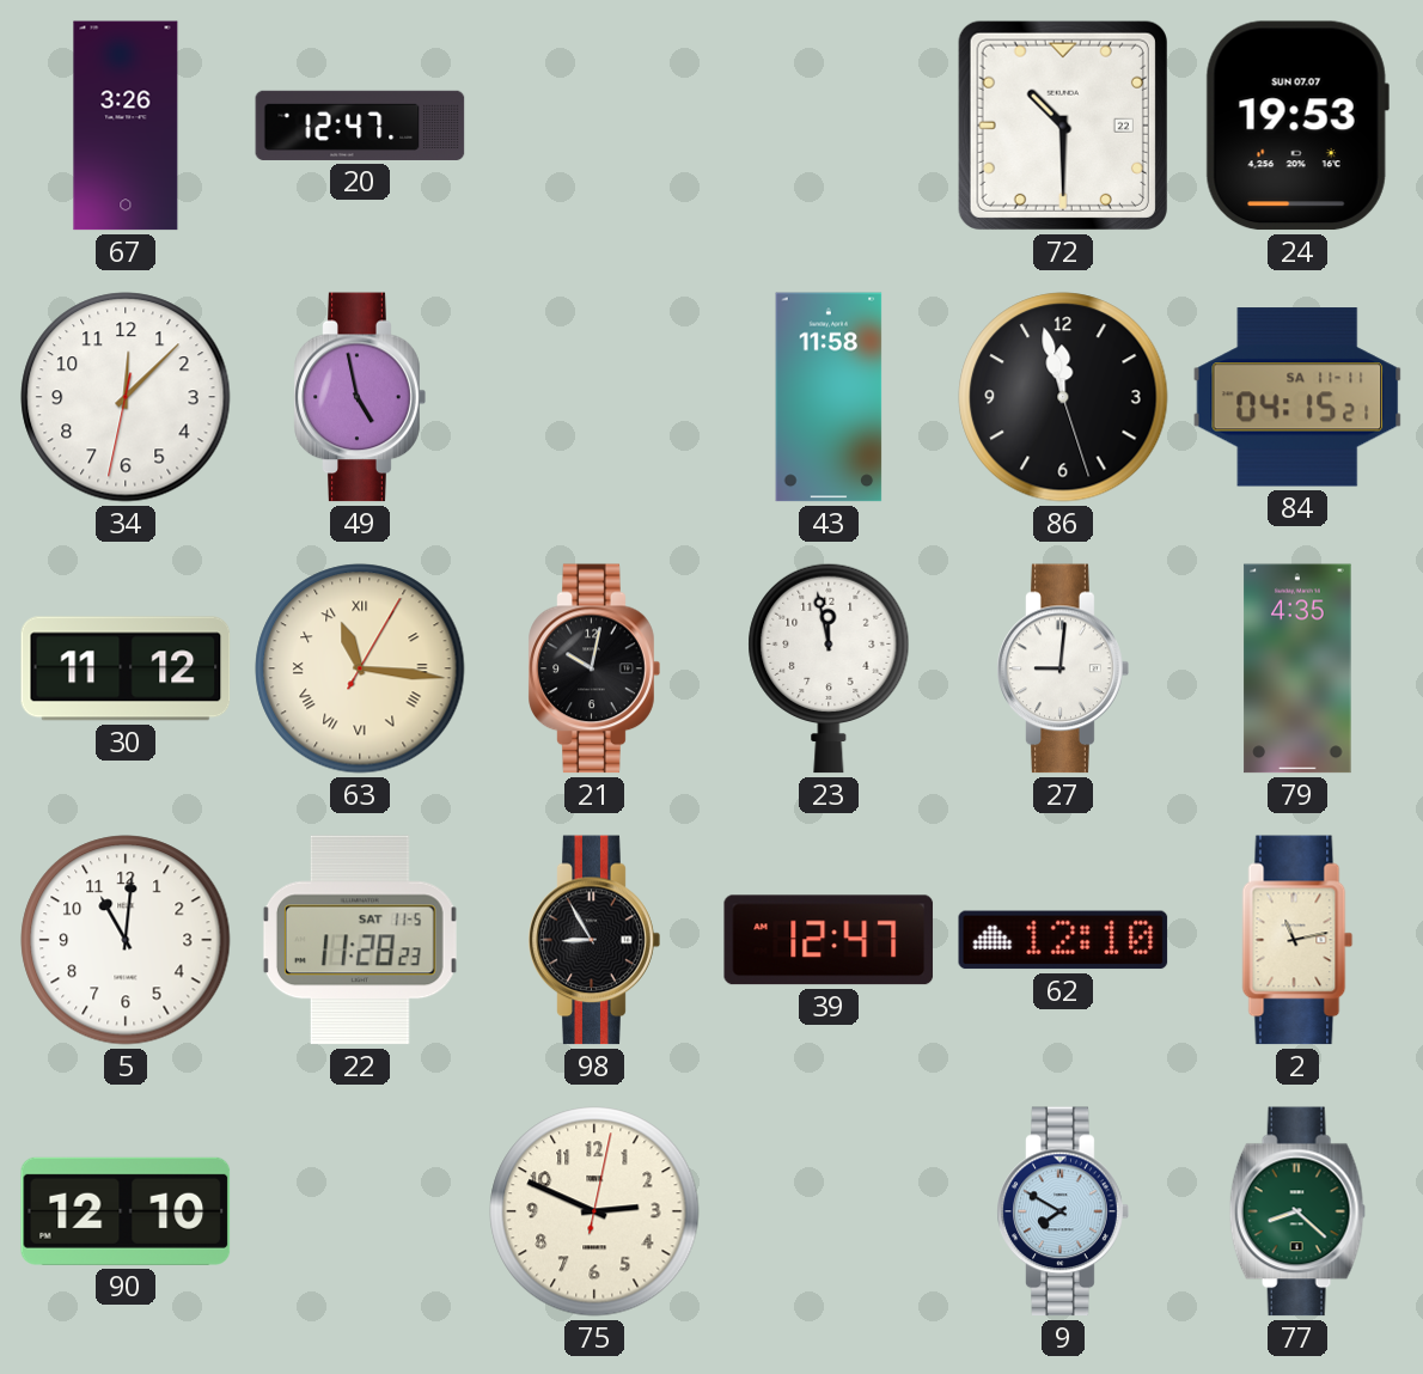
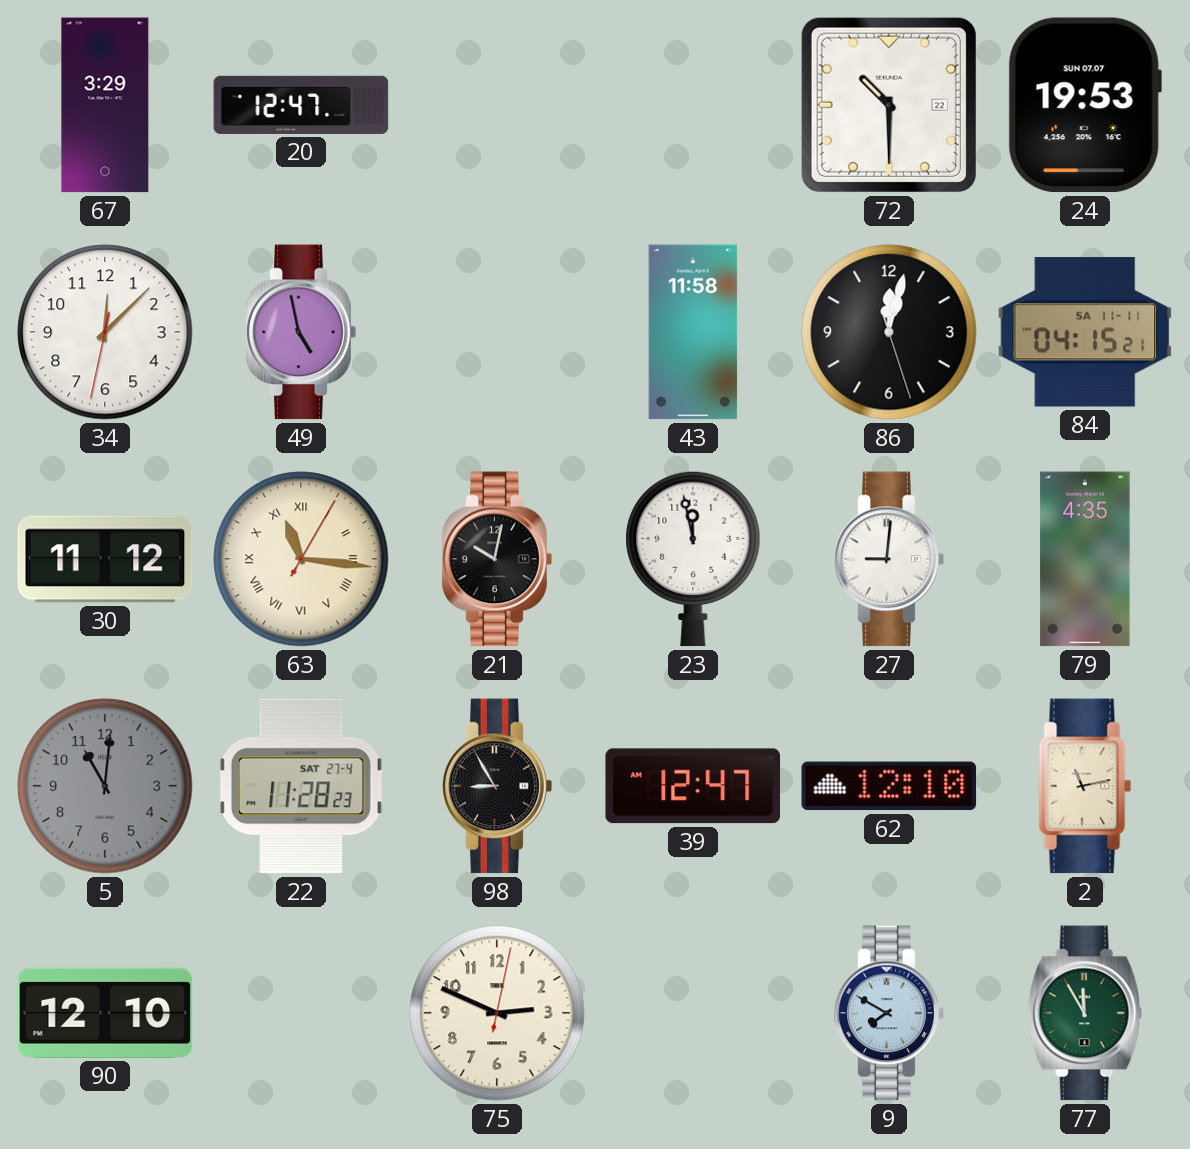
67: 3:26 -> 3:29
86: 11:57 -> 12:02
5 dial: white -> grey
22 date: SAT 11-5 -> SAT 27-4
77: 8:22 -> 11:55
